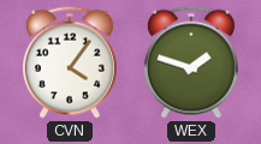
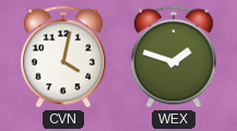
CVN: 4:06 -> 4:02
